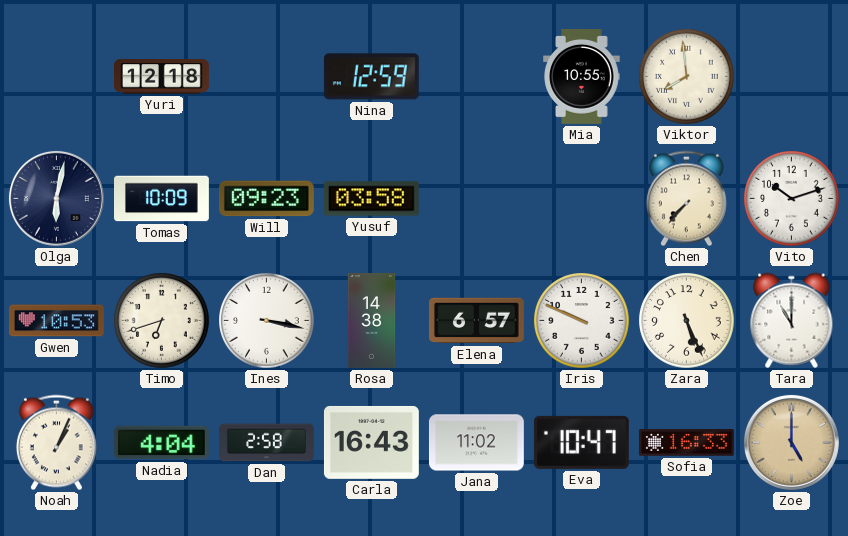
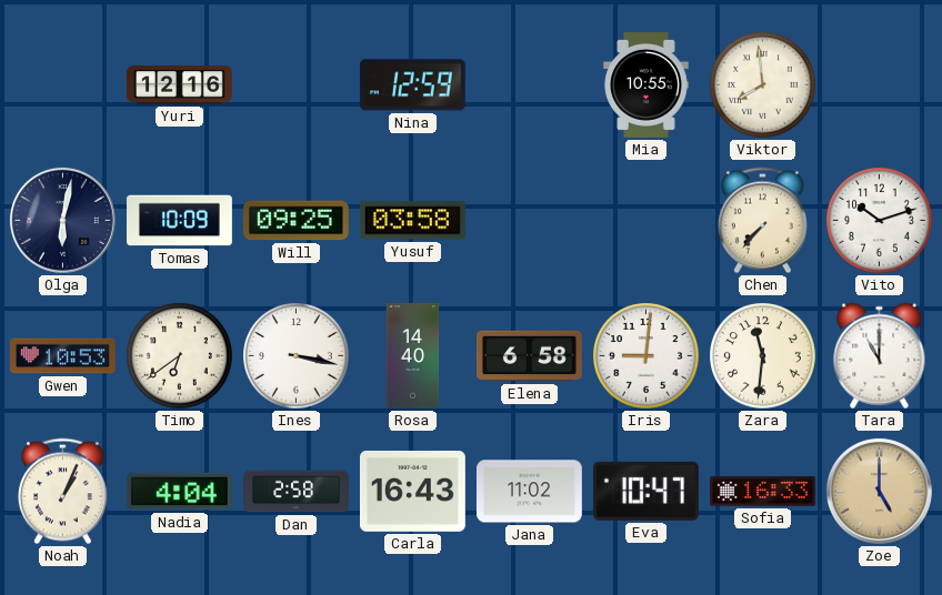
Yuri: 12:18 -> 12:16
Will: 09:23 -> 09:25
Timo: 6:42 -> 6:39
Rosa: 14:38 -> 14:40
Elena: 6:57 -> 6:58
Iris: 9:49 -> 9:01
Zara: 5:26 -> 11:31
